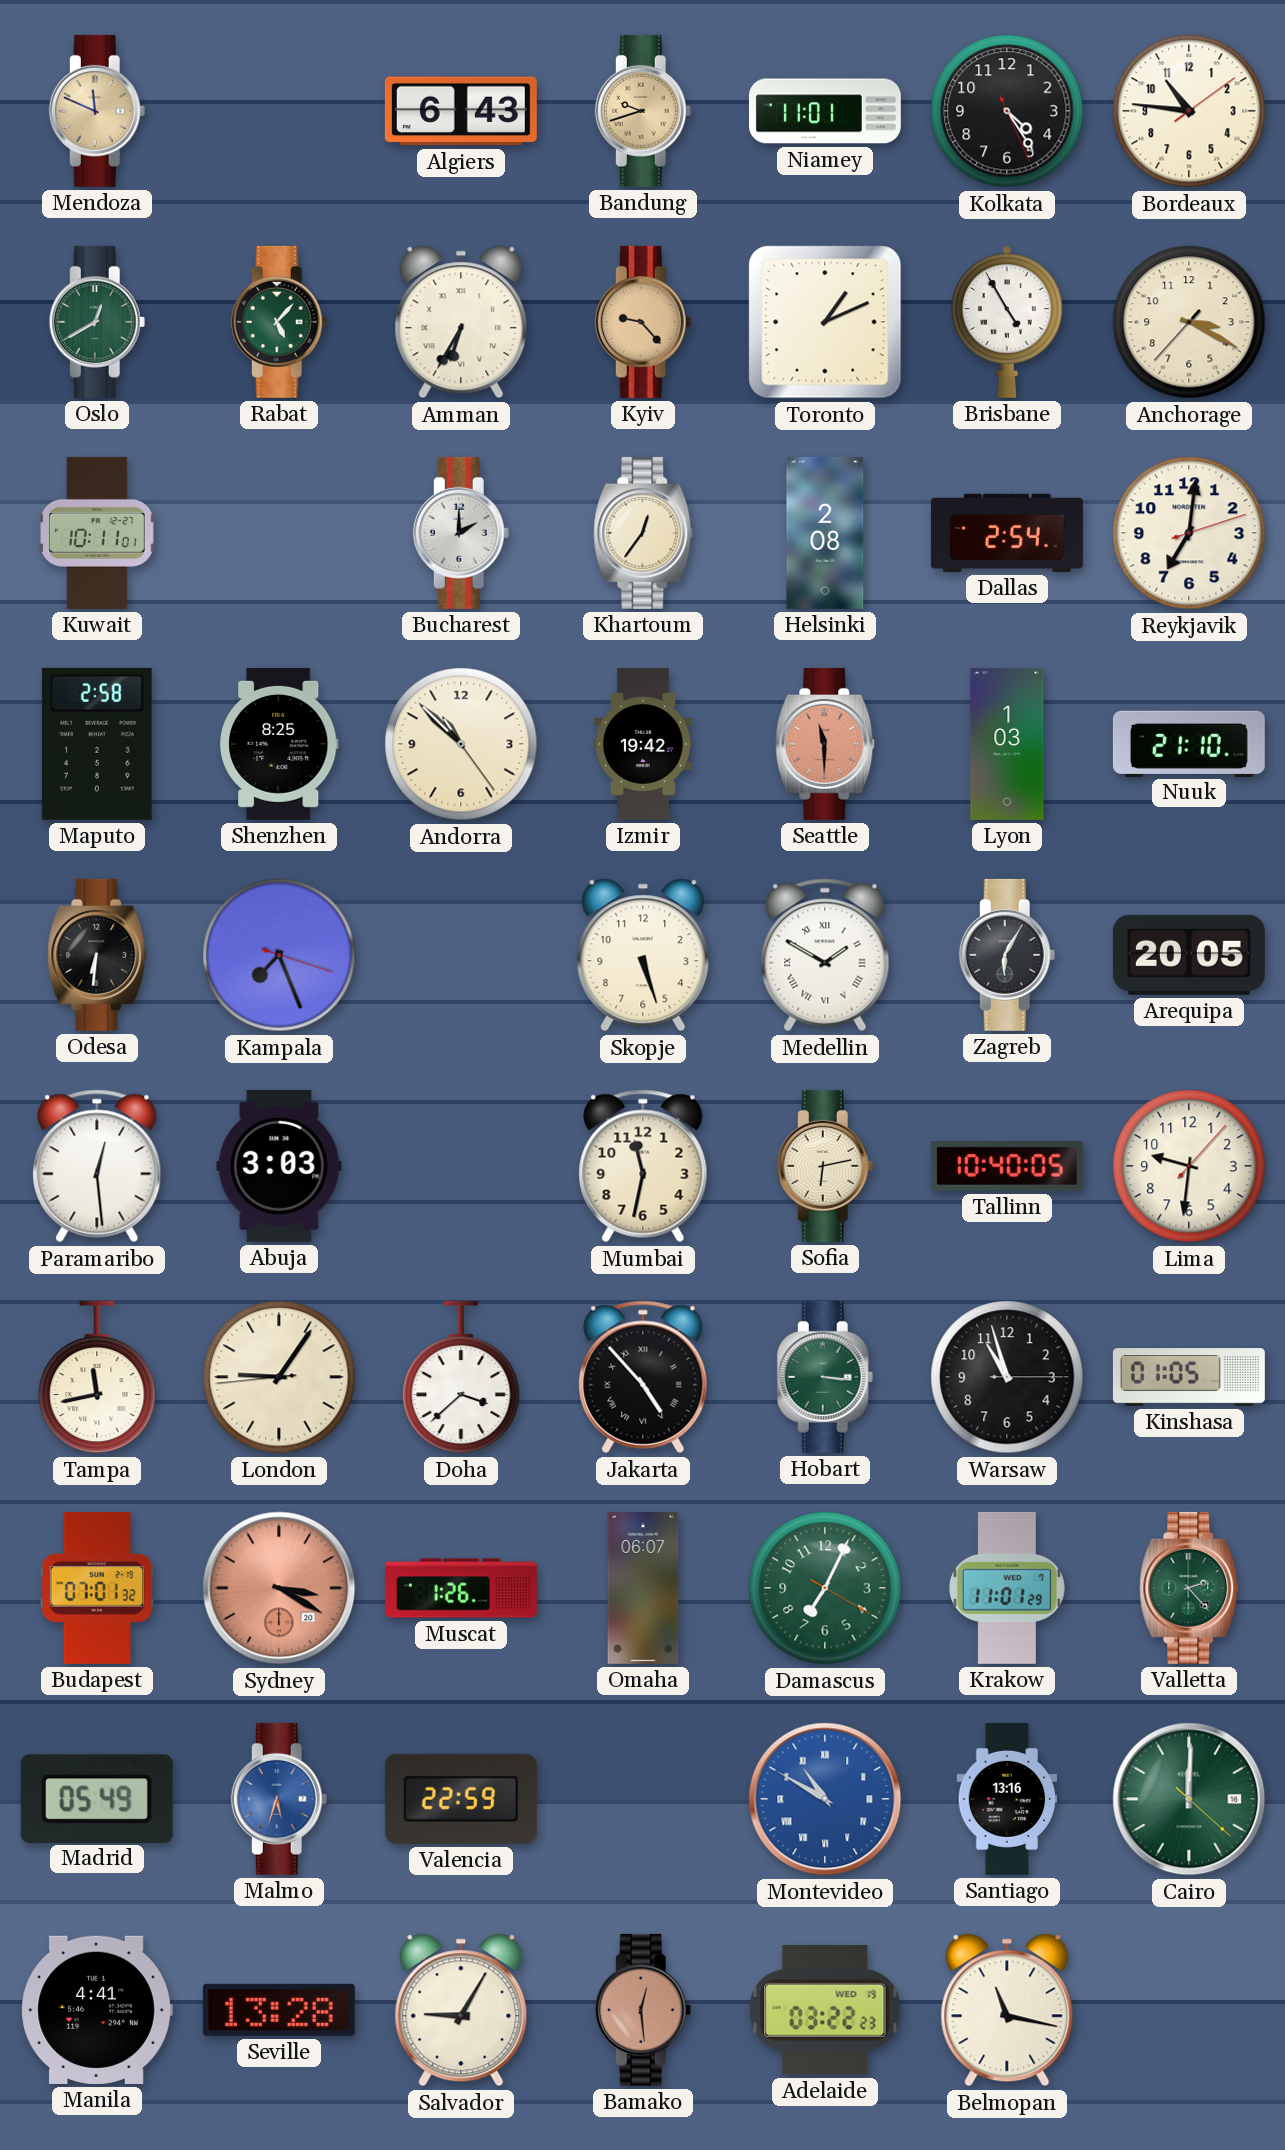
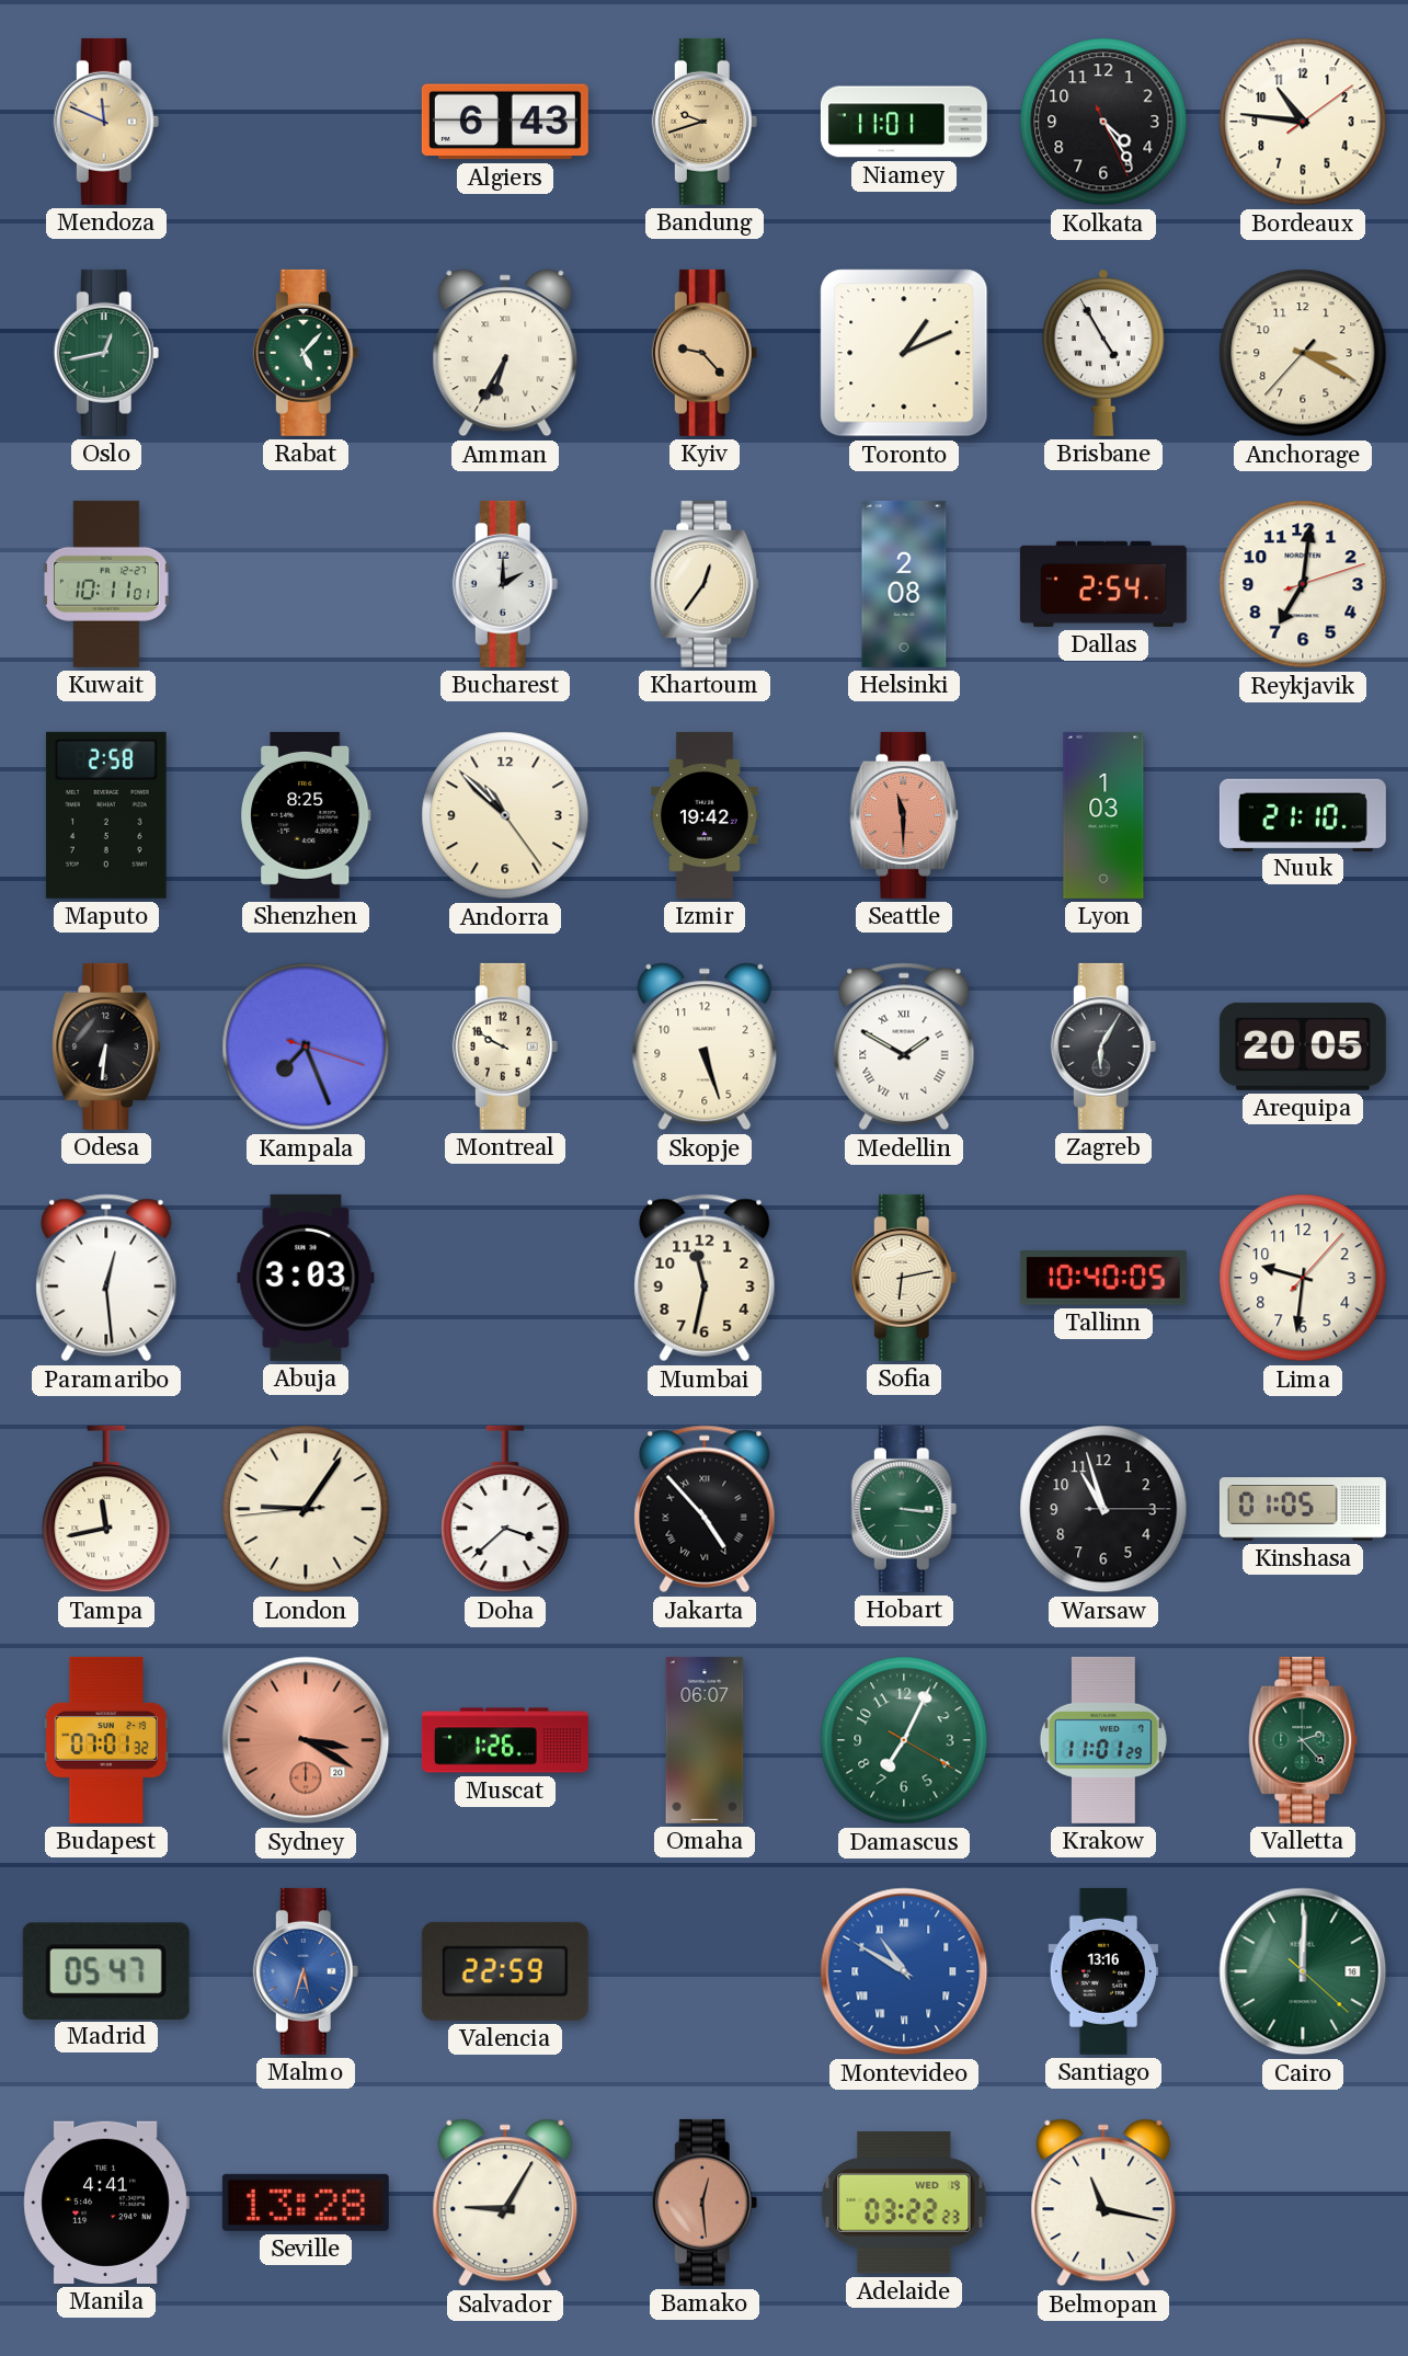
Oslo: 12:40 -> 12:43
Montreal: none -> 9:50
Madrid: 05:49 -> 05:47
